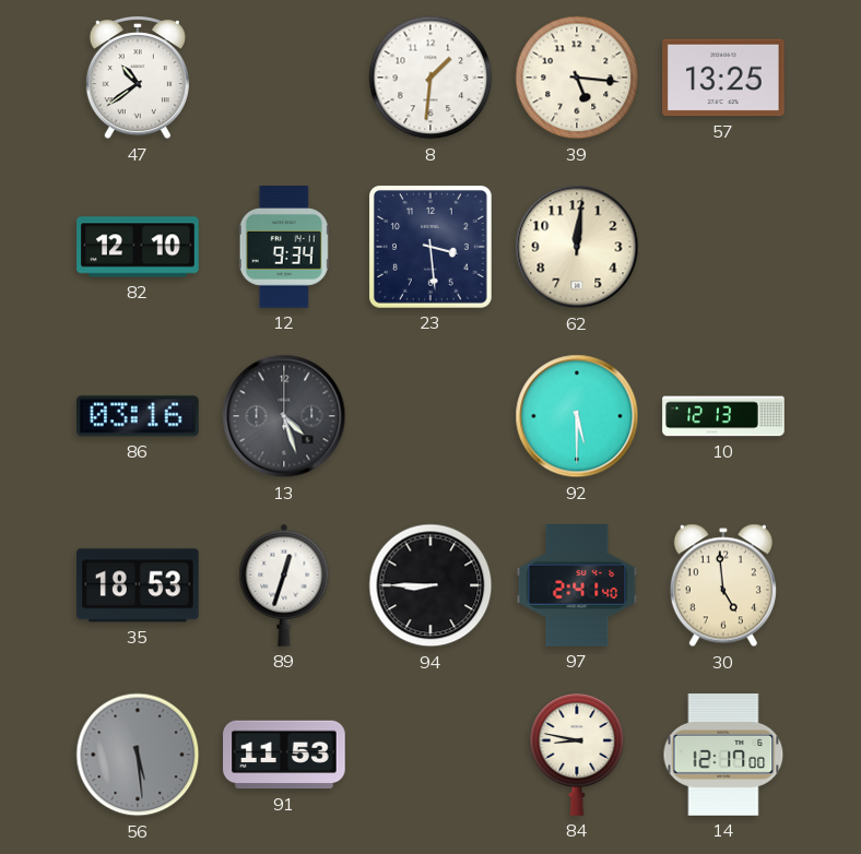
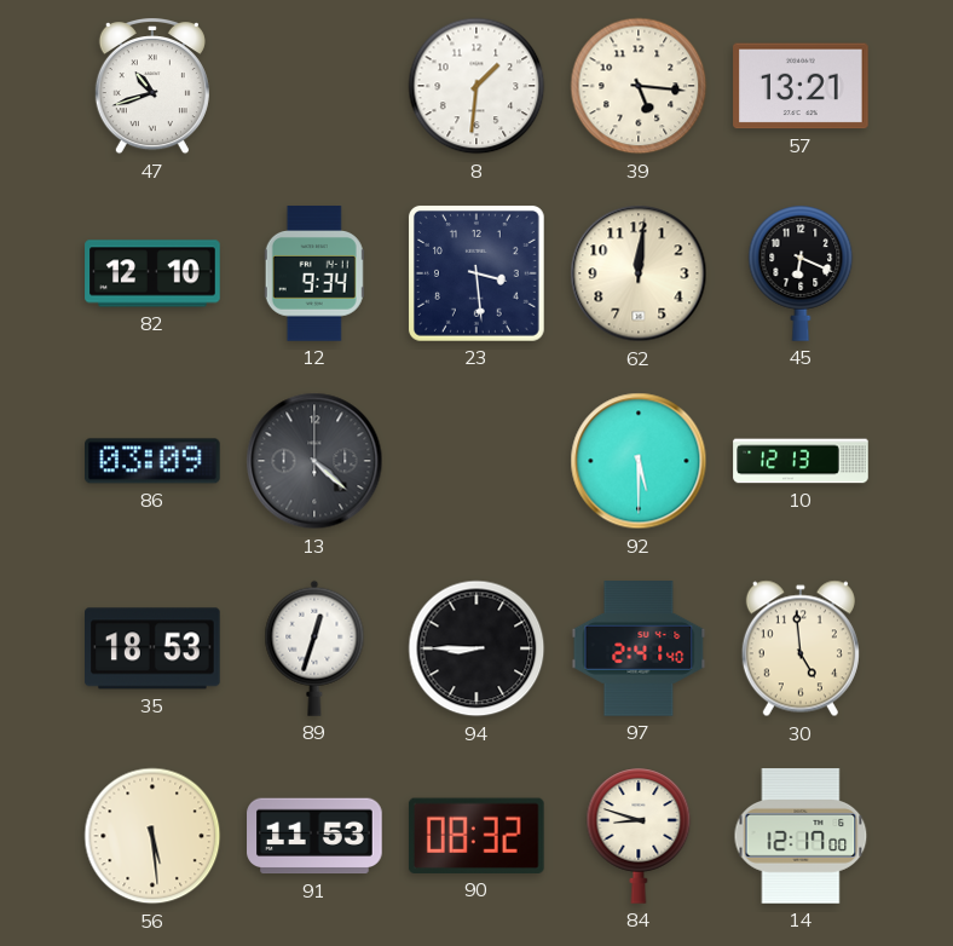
47: 10:39 -> 10:42
57: 13:25 -> 13:21
45: none -> 6:19
86: 03:16 -> 03:09
13: 4:27 -> 4:22
56 dial: grey -> cream
90: none -> 08:32
84: 8:47 -> 8:48
